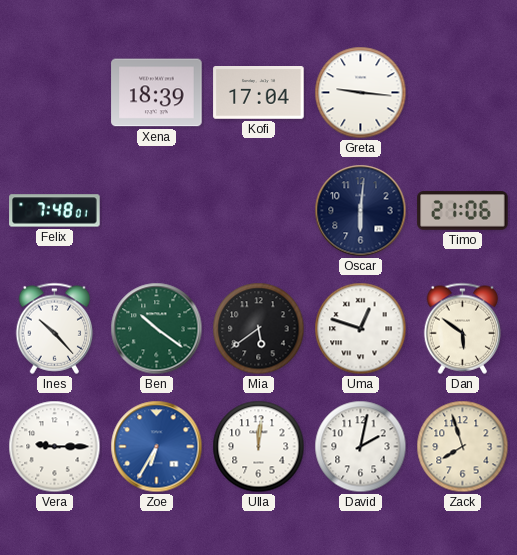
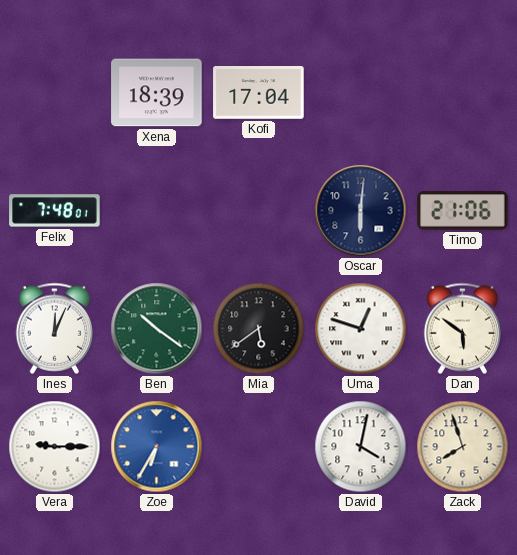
Greta: 9:16 -> none
Ines: 10:23 -> 12:04
Ulla: 12:01 -> none
David: 2:02 -> 4:02
